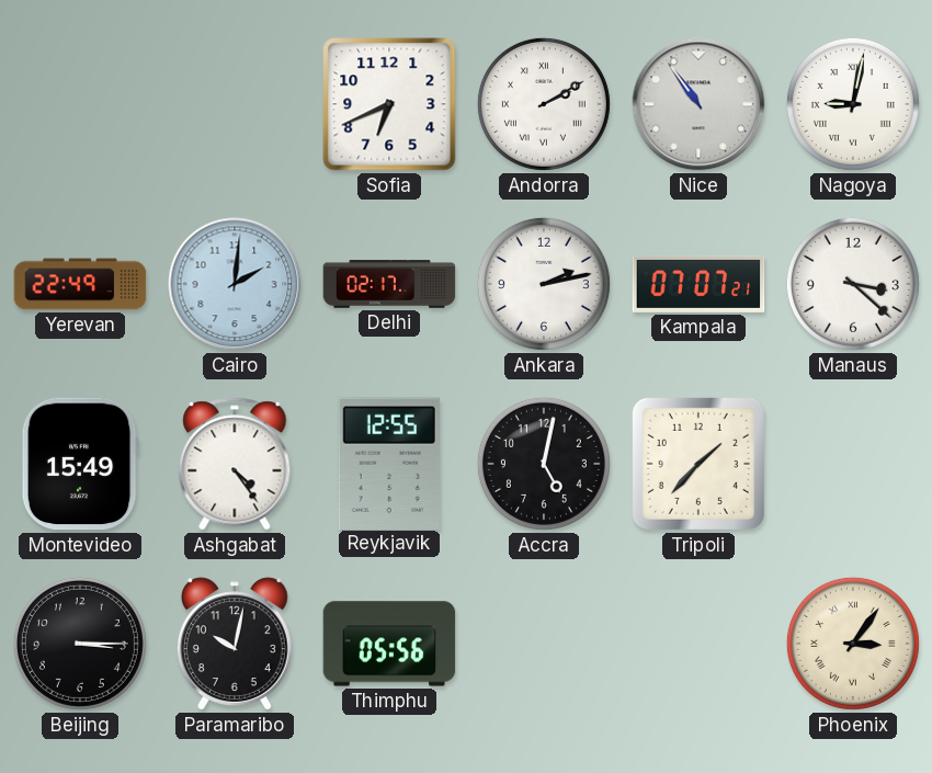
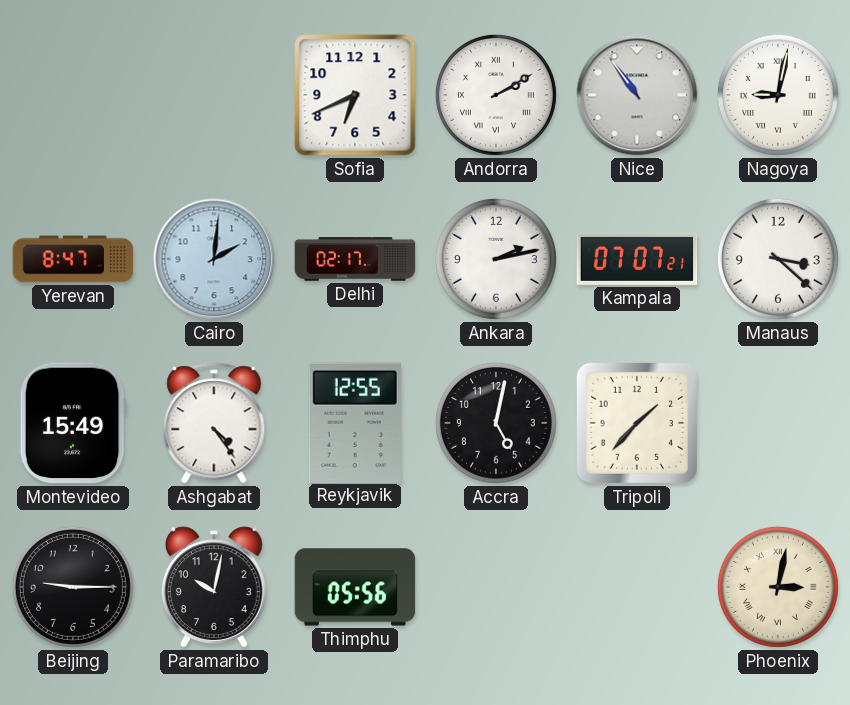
Yerevan: 22:49 -> 8:47
Beijing: 3:15 -> 9:15
Phoenix: 3:06 -> 3:02
